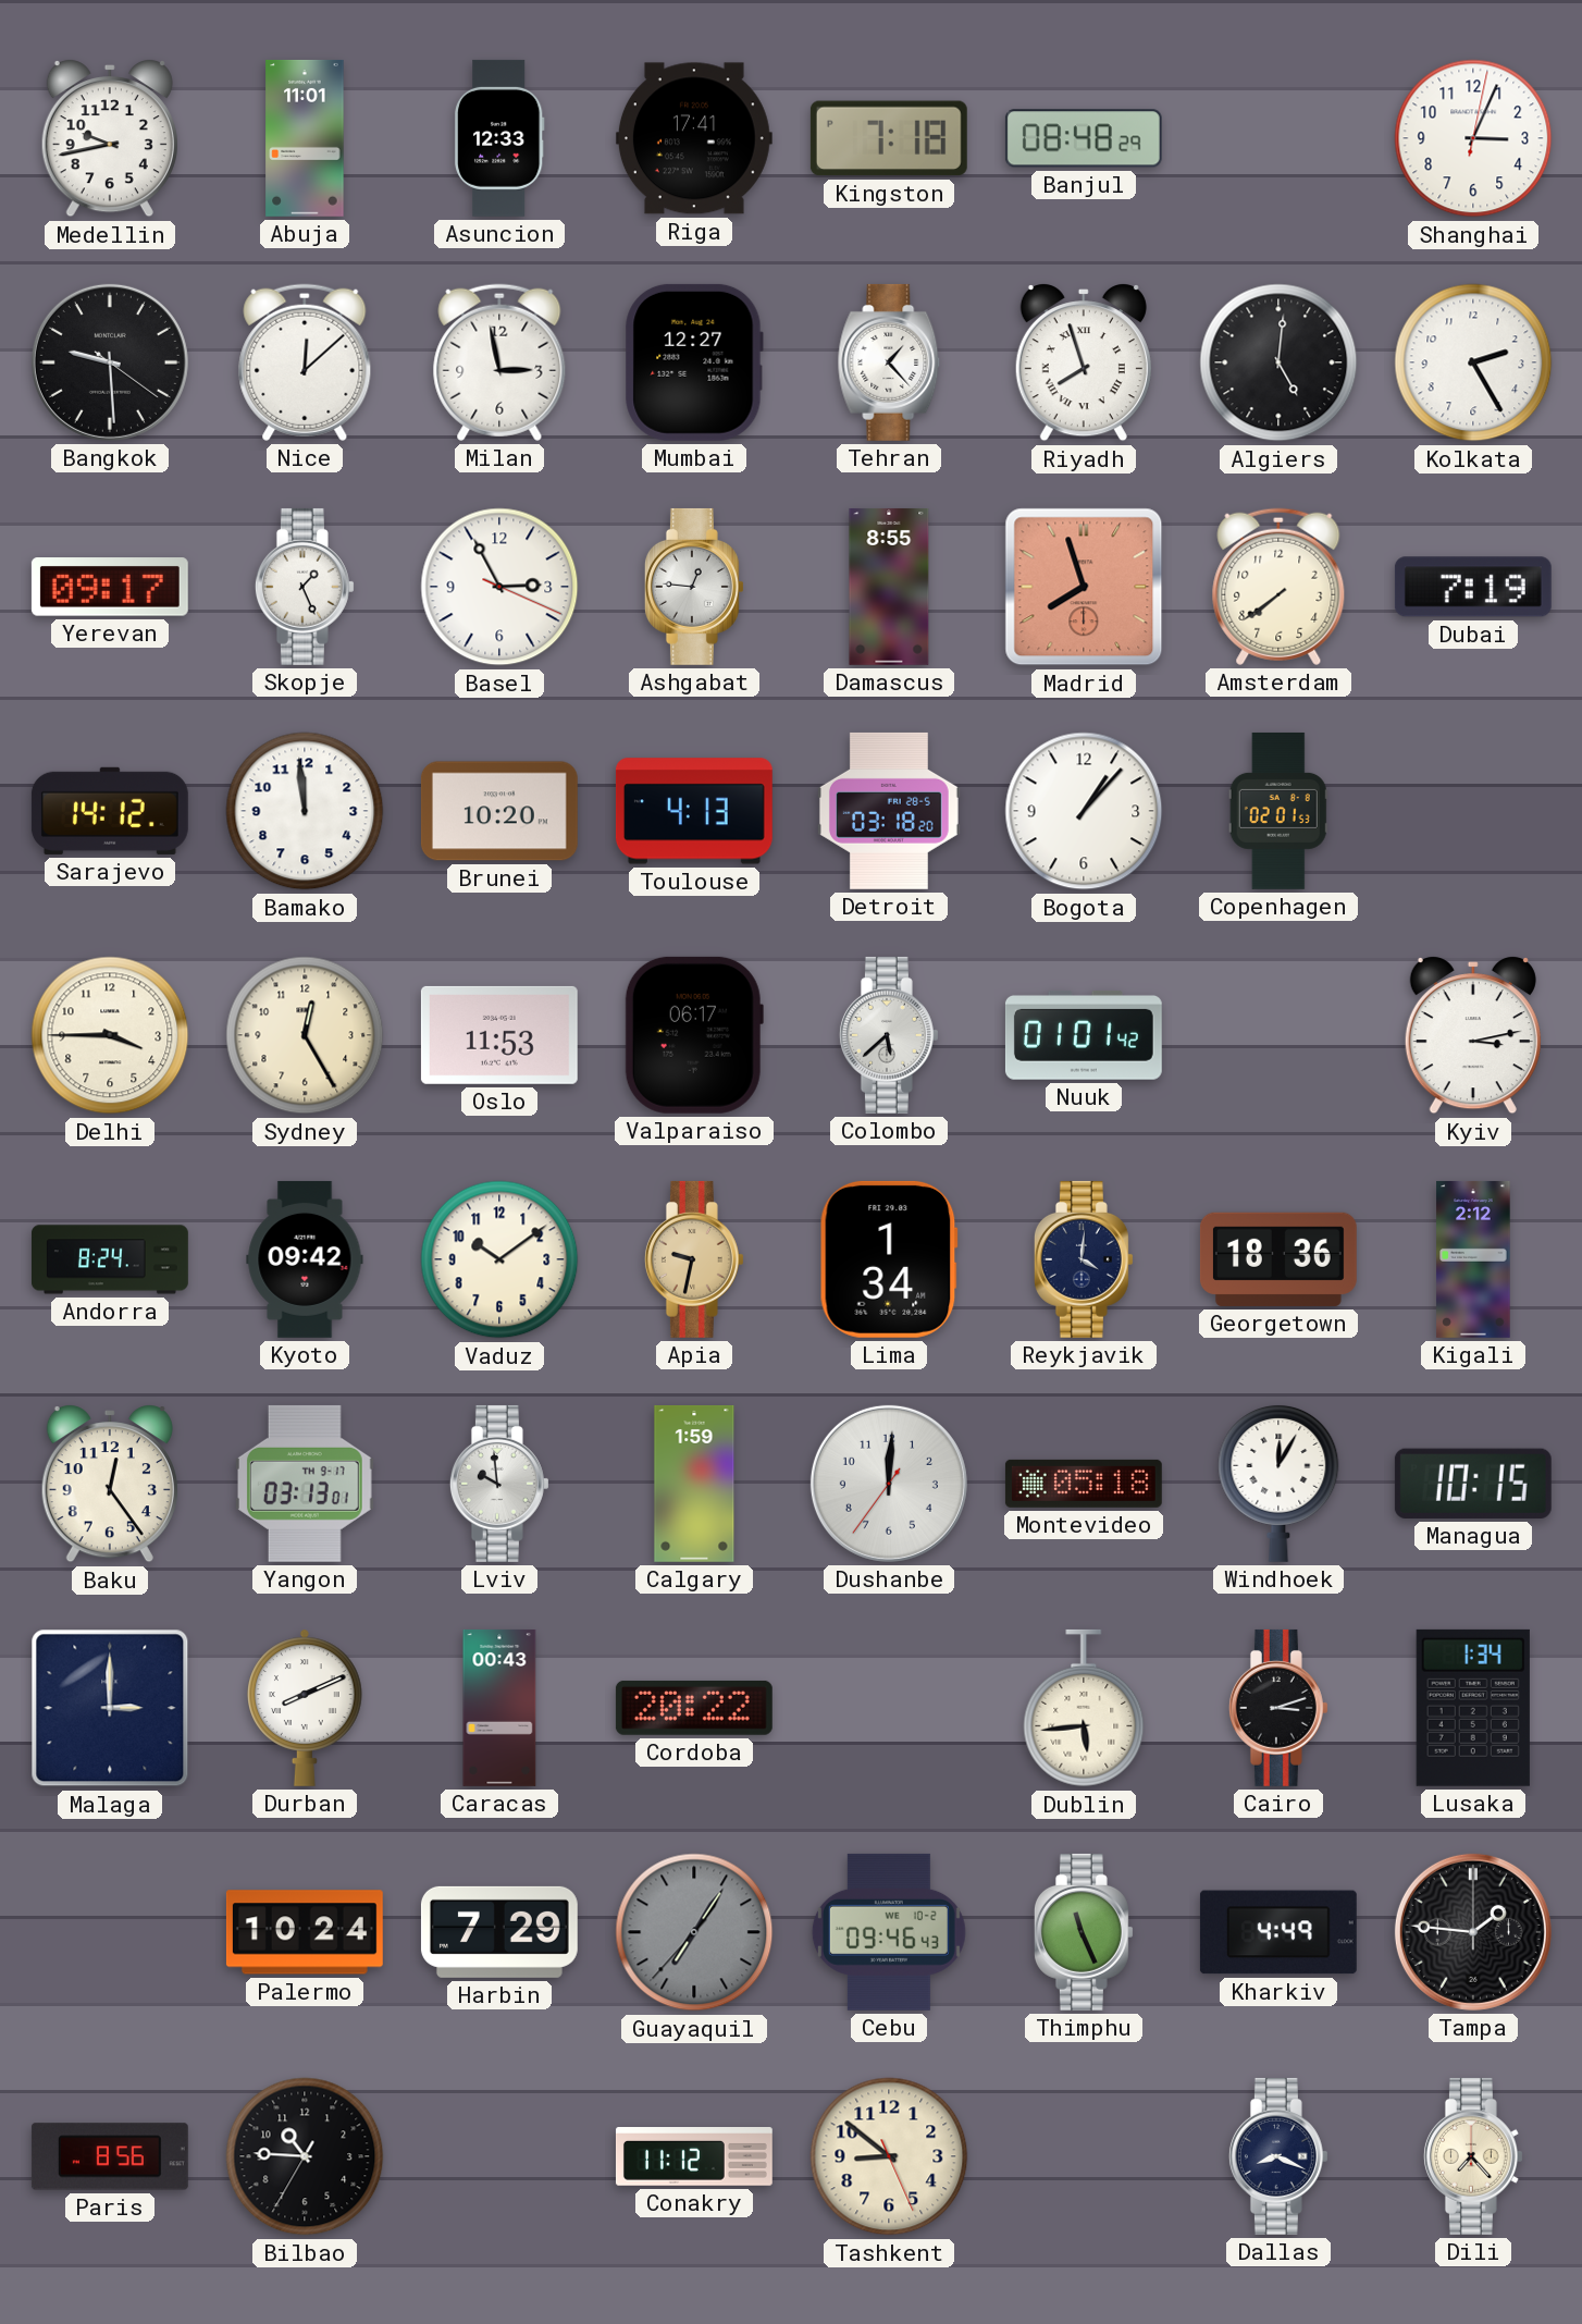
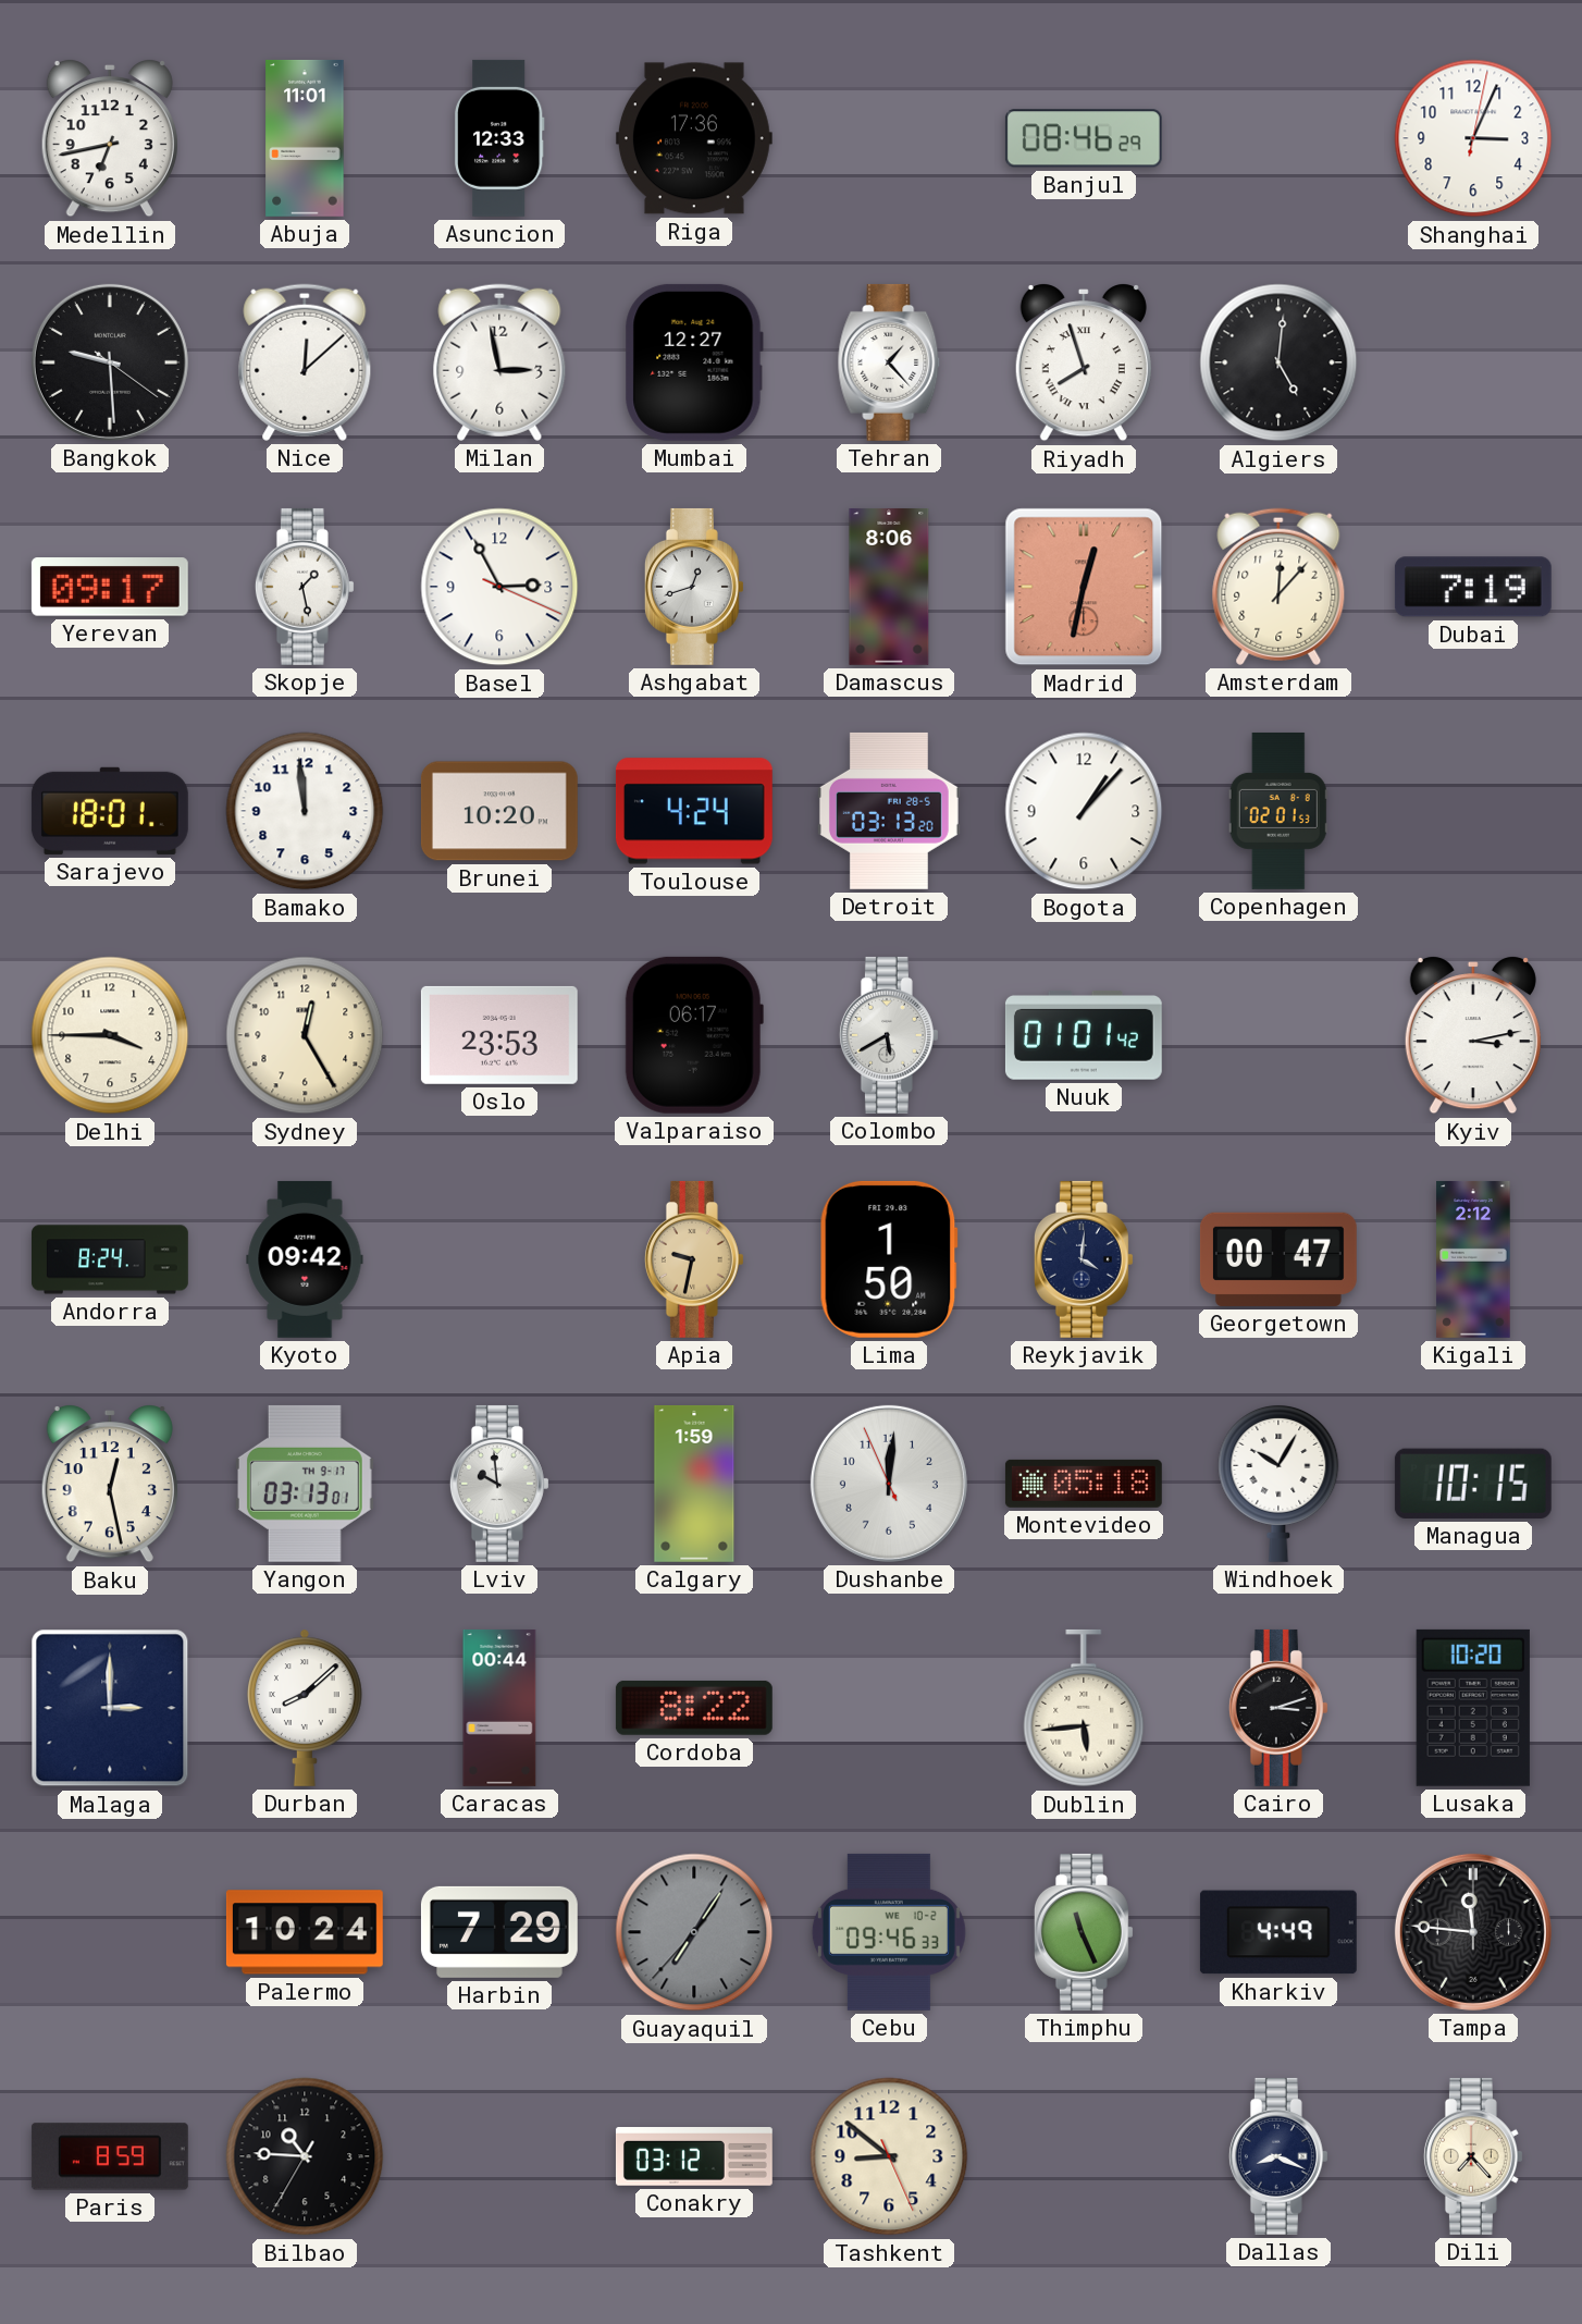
Medellin: 9:43 -> 6:43
Riga: 17:41 -> 17:36
Kingston: 7:18 -> none
Banjul: 08:48 -> 08:46
Kolkata: 2:25 -> none
Skopje: 1:26 -> 1:28
Ashgabat: 12:46 -> 12:42
Damascus: 8:55 -> 8:06
Madrid: 7:57 -> 12:32
Amsterdam: 7:39 -> 12:07
Sarajevo: 14:12 -> 18:01
Toulouse: 4:13 -> 4:24
Detroit: 03:18 -> 03:13
Oslo: 11:53 -> 23:53
Colombo: 5:38 -> 5:40
Vaduz: 10:09 -> none
Lima: 1:34 -> 1:50
Georgetown: 18:36 -> 00:47
Baku: 12:24 -> 12:28
Dushanbe: 12:00:36 -> 12:00:56
Windhoek: 12:05 -> 10:05
Durban: 8:11 -> 8:08
Caracas: 00:43 -> 00:44
Cordoba: 20:22 -> 8:22
Lusaka: 1:34 -> 10:20
Cebu: 09:46:43 -> 09:46:33
Tampa: 1:46 -> 11:46
Paris: 8:56 -> 8:59
Conakry: 11:12 -> 03:12
